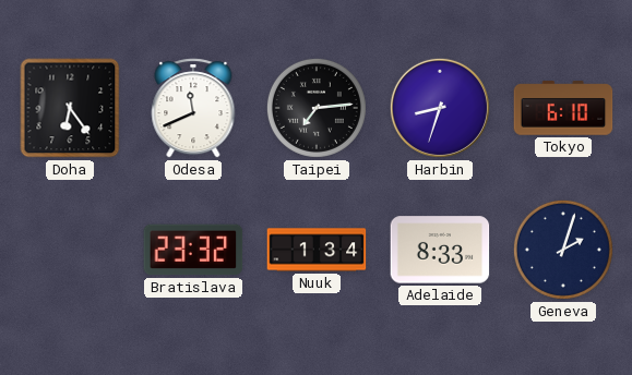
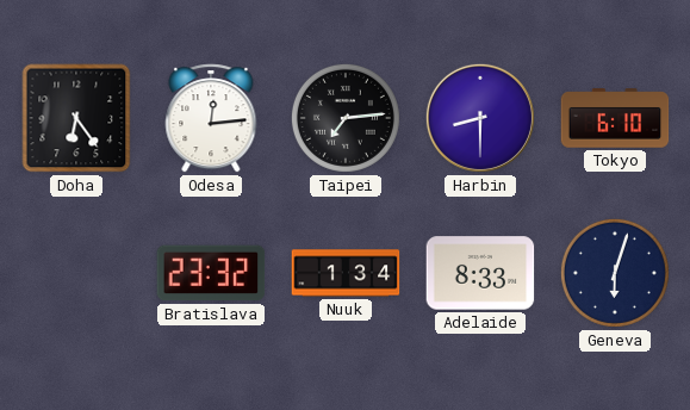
Odesa: 11:41 -> 12:14
Harbin: 8:33 -> 8:30
Geneva: 2:03 -> 6:03
